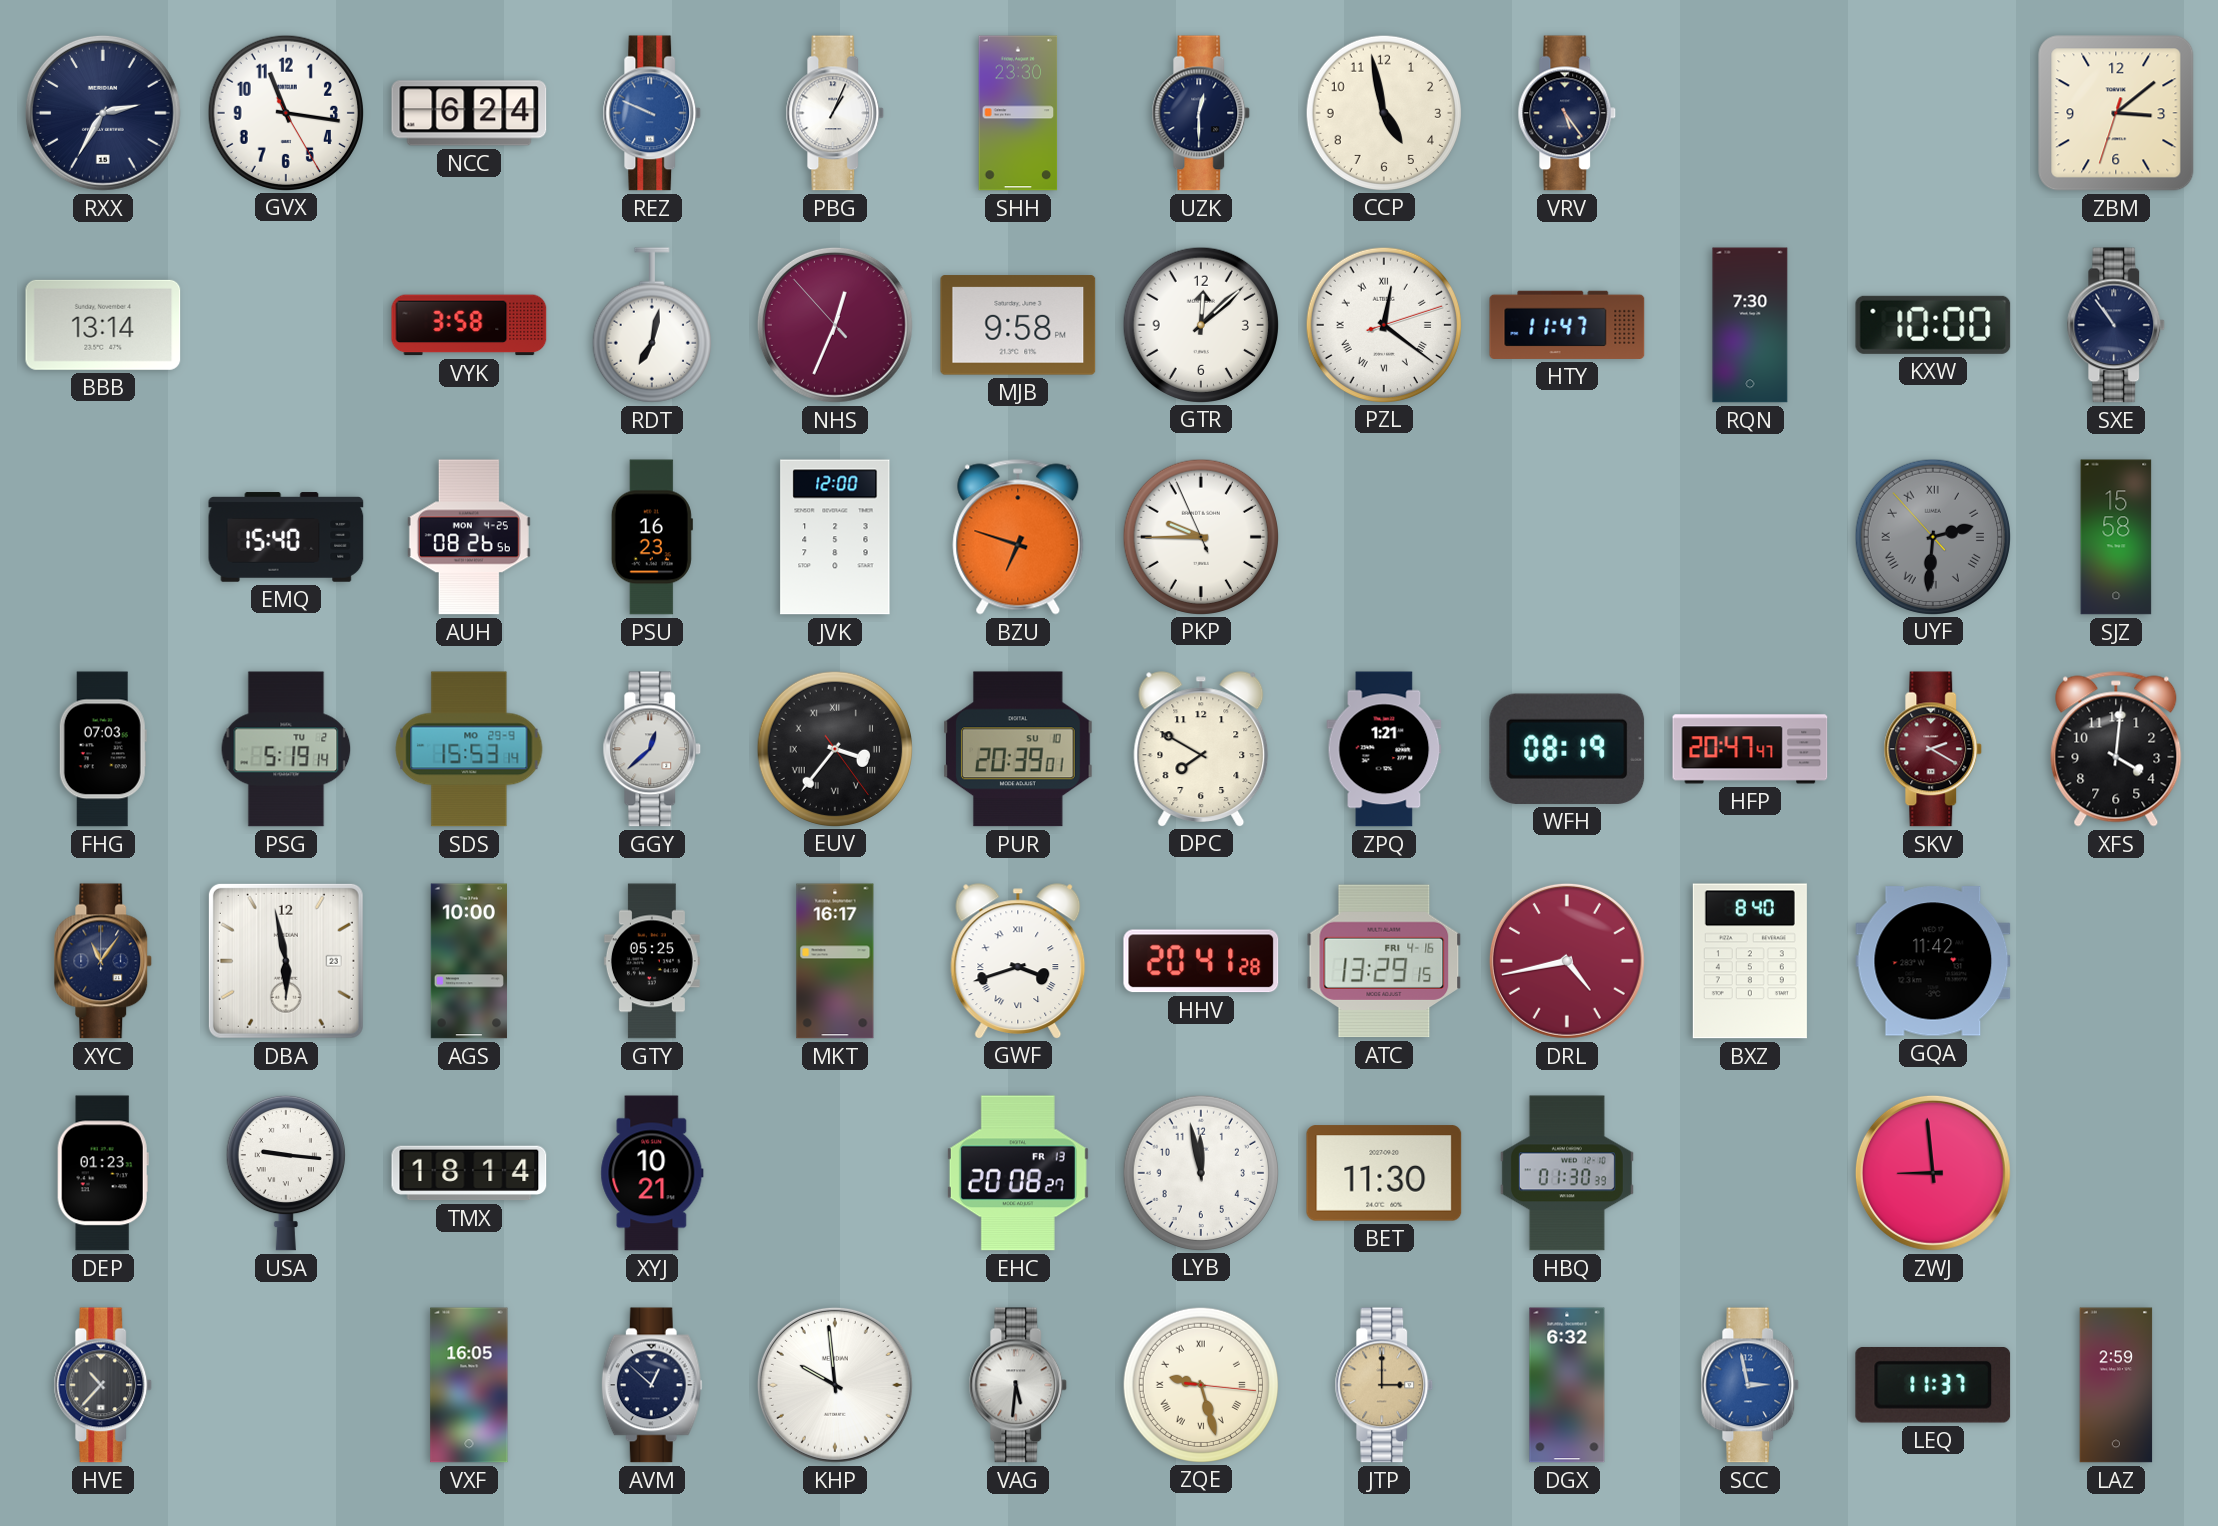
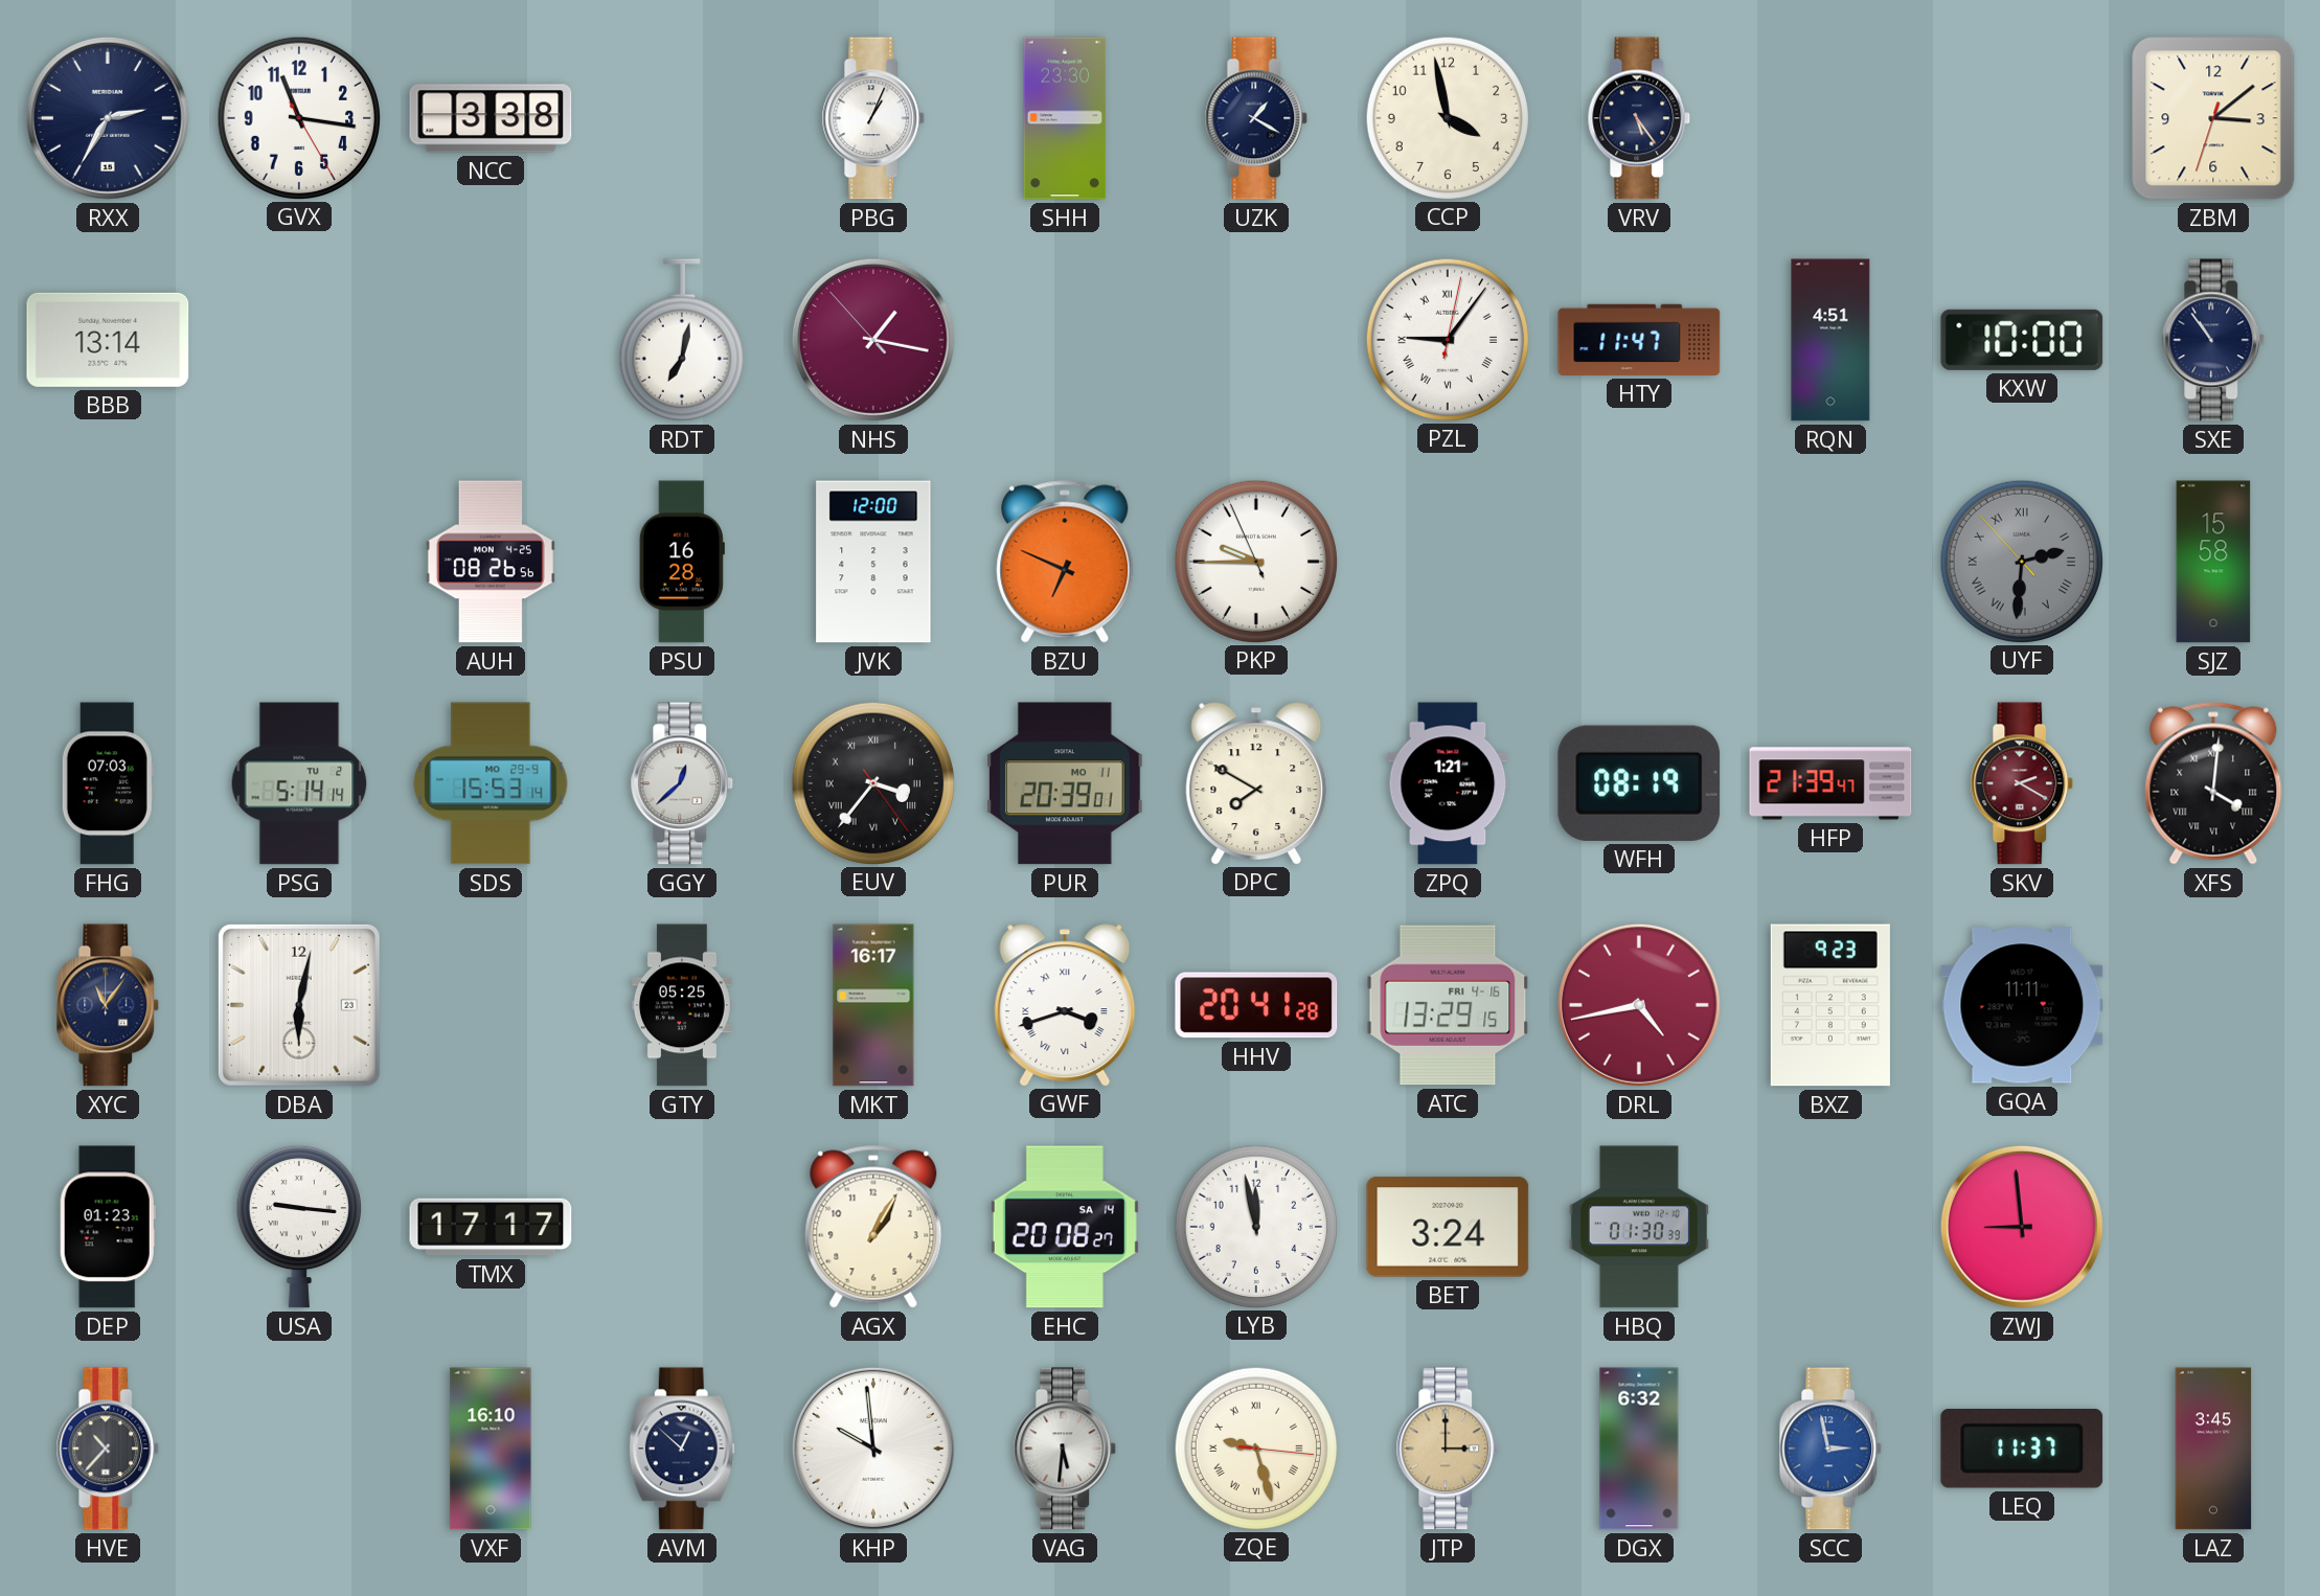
NCC: 6:24 -> 3:38
REZ: 9:49 -> none
UZK: 12:30 -> 1:20
CCP: 4:58 -> 3:58
VYK: 3:58 -> none
NHS: 12:33 -> 1:16
MJB: 9:58 -> none
GTR: 12:08 -> none
PZL: 12:21 -> 9:06
RQN: 7:30 -> 4:51
EMQ: 15:40 -> none
PSU: 16:23 -> 16:28
BZU: 6:48 -> 6:49
PSG: 5:19 -> 5:14
PUR date: SU 10 -> MO 11
HFP: 20:47 -> 21:39
XFS numerals: Arabic -> Roman
DBA: 5:58 -> 6:02
AGS: 10:00 -> none
BXZ: 8:40 -> 9:23
GQA: 11:42 -> 11:11
TMX: 18:14 -> 17:17
XYJ: 10:21 -> none
AGX: none -> 1:05
EHC date: FR 13 -> SA 14
BET: 11:30 -> 3:24
VXF: 16:05 -> 16:10
LAZ: 2:59 -> 3:45
